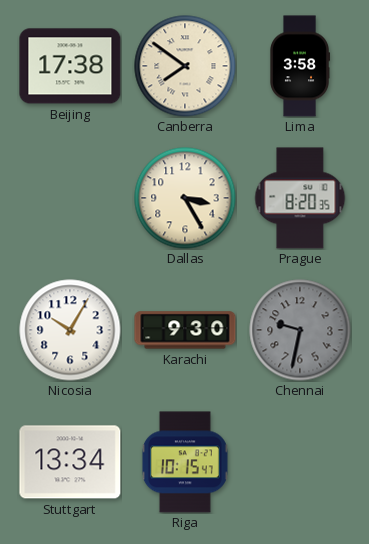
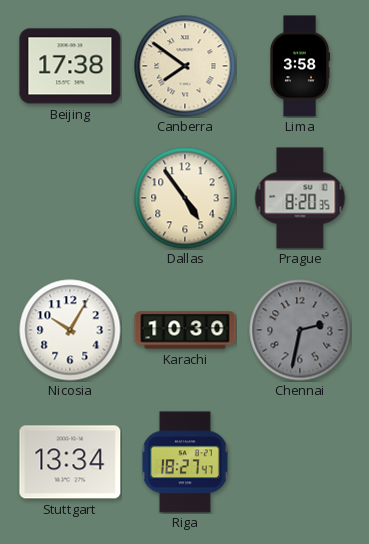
Dallas: 3:25 -> 4:54
Karachi: 9:30 -> 10:30
Chennai: 9:32 -> 2:32
Riga: 10:15 -> 18:27
